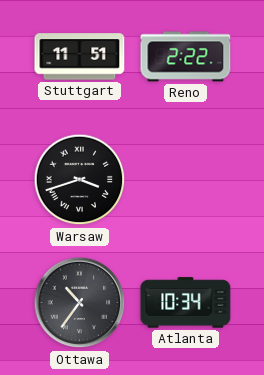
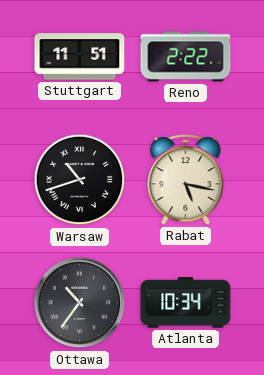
Warsaw: 3:42 -> 10:42
Rabat: none -> 5:17
